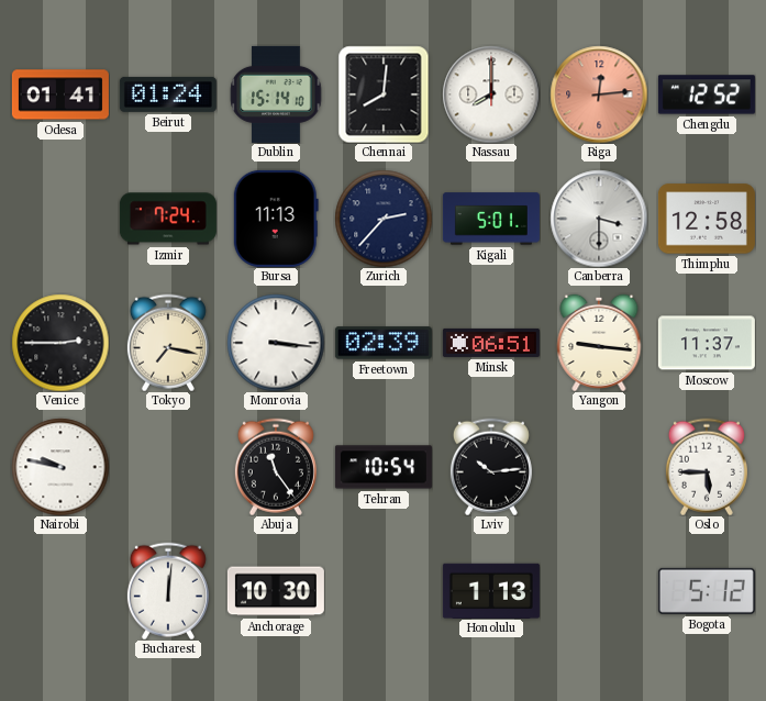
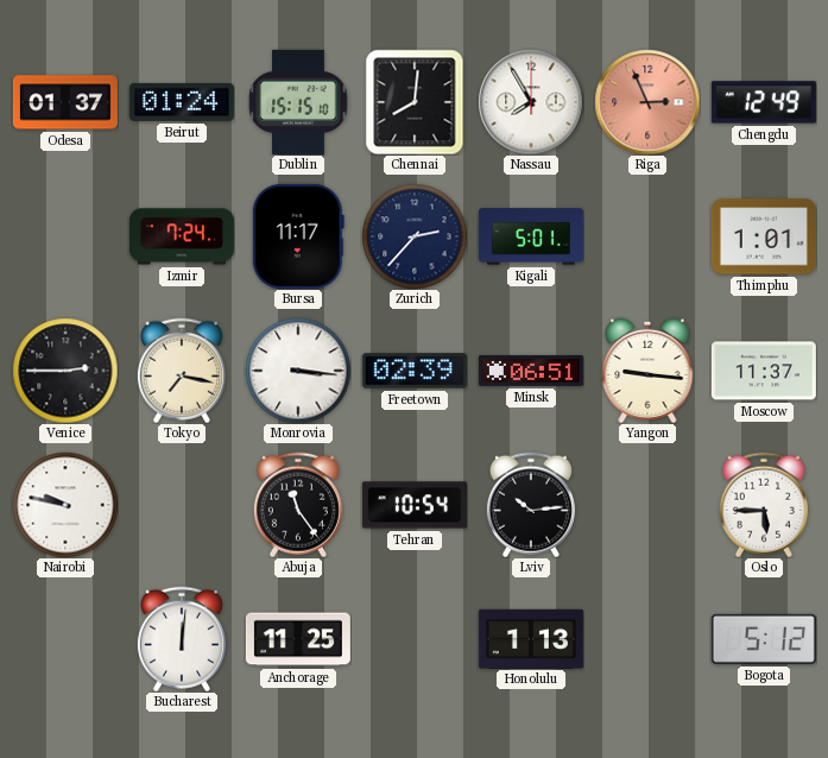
Odesa: 01:41 -> 01:37
Dublin: 15:14 -> 15:15
Nassau: 8:00 -> 7:55
Riga: 12:14 -> 2:56
Chengdu: 12:52 -> 12:49
Bursa: 11:13 -> 11:17
Canberra: 3:30 -> none
Thimphu: 12:58 -> 1:01
Anchorage: 10:30 -> 11:25
